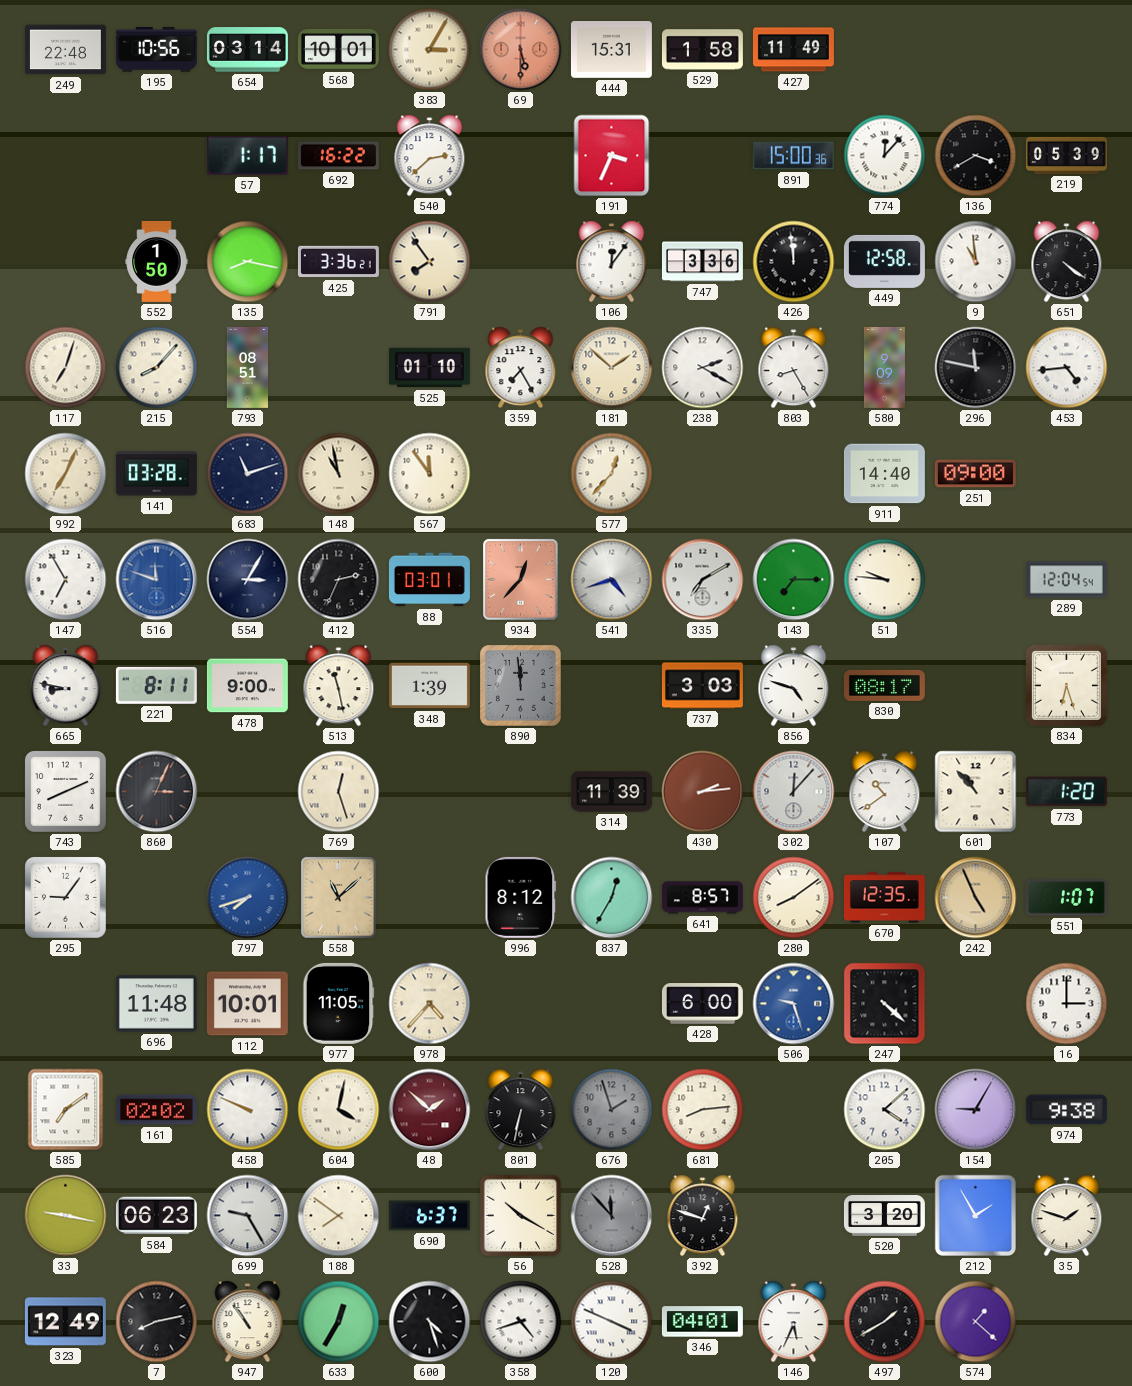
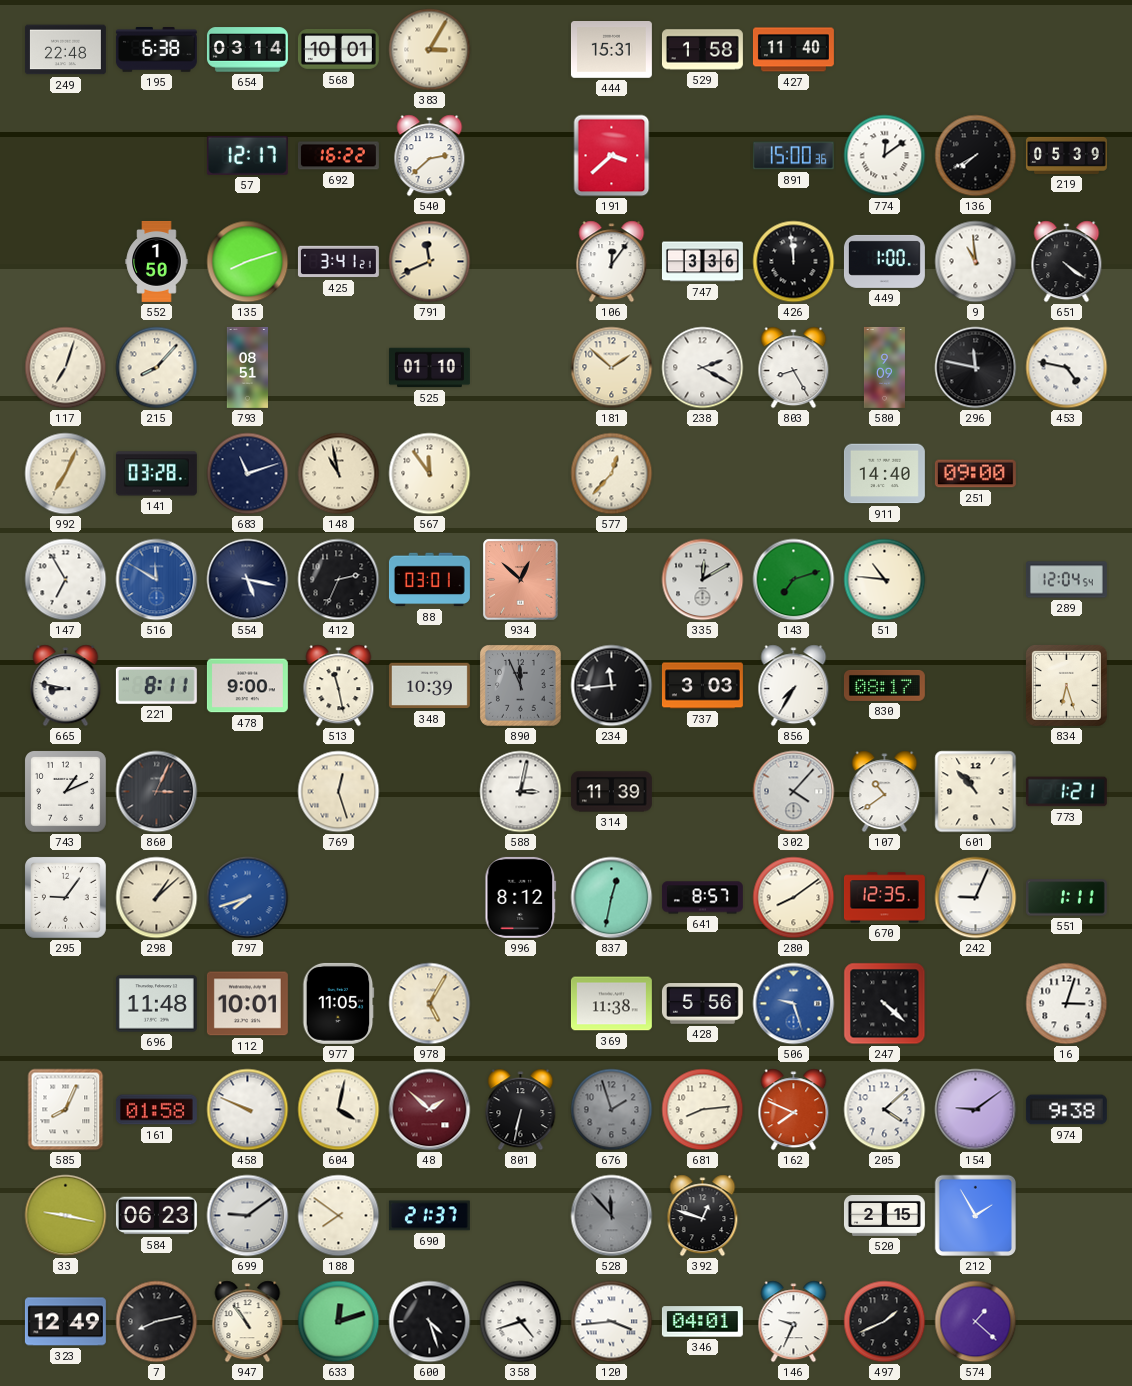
195: 10:56 -> 6:38
69: 5:30 -> none
427: 11:49 -> 11:40
57: 1:17 -> 12:17
191: 3:34 -> 3:38
774: 12:07 -> 12:09
136: 3:40 -> 7:40
135: 8:17 -> 8:12
425: 3:36 -> 3:41
791: 7:54 -> 11:41
449: 12:58 -> 1:00
359: 7:25 -> none
453: 4:44 -> 4:47
516: 11:48 -> 11:50
554: 3:05 -> 5:17
934: 12:37 -> 12:52
541: 4:42 -> none
335: 7:10 -> 12:10
143: 7:15 -> 7:12
51: 9:46 -> 10:46
348: 1:39 -> 10:39
890: 11:59 -> 11:56
234: none -> 11:44
856: 4:48 -> 7:35
743: 8:11 -> 1:11
588: none -> 3:02
430: 2:14 -> none
302: 12:07 -> 4:07
773: 1:20 -> 1:21
298: none -> 1:08
558: 11:08 -> none
837: 12:35 -> 12:32
242: 4:56 -> 9:04
242 dial: champagne -> white
551: 1:07 -> 1:11
978: 4:37 -> 5:05
369: none -> 11:38
428: 6:00 -> 5:56
16: 3:00 -> 3:03
585: 7:09 -> 8:04
161: 02:02 -> 01:58
162: none -> 7:49
154: 9:05 -> 9:09
699: 9:25 -> 9:09
690: 6:37 -> 21:37
56: 10:20 -> none
520: 3:20 -> 2:15
35: 1:48 -> none
633: 12:35 -> 12:12
120: 3:49 -> 3:44
146: 5:34 -> 9:34
497: 1:40 -> 1:41
